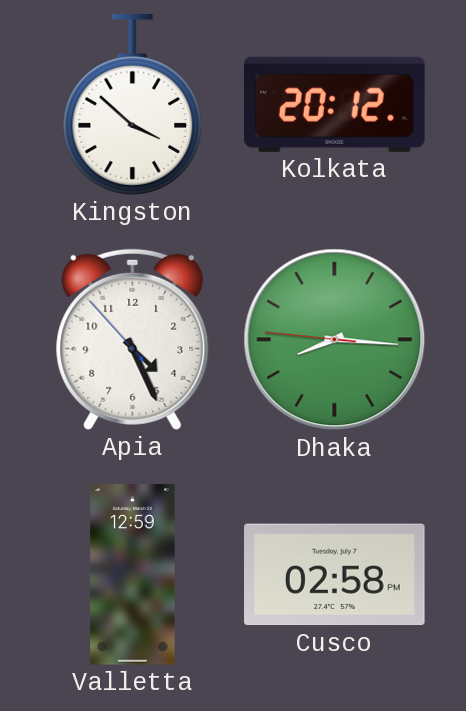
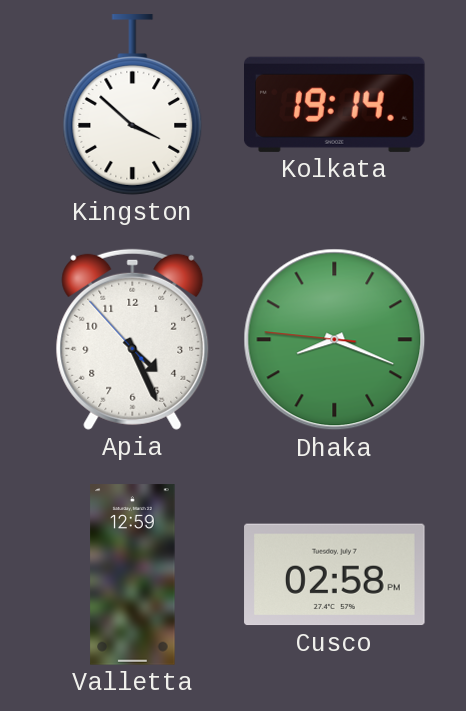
Kolkata: 20:12 -> 19:14
Dhaka: 8:15 -> 8:18
